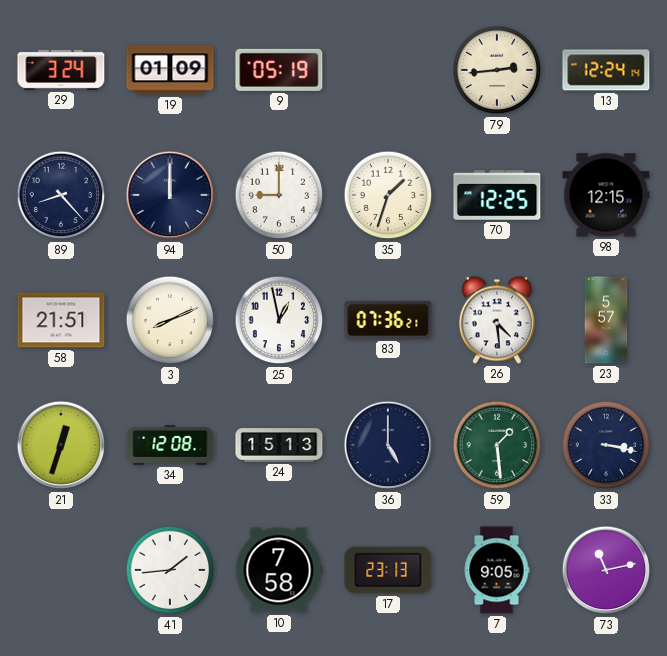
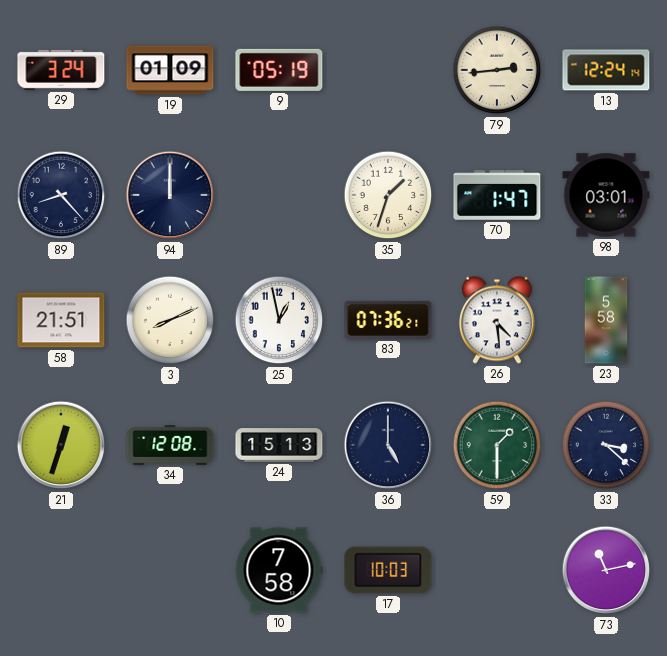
50: 9:00 -> none
70: 12:25 -> 1:47
98: 12:15 -> 03:01
23: 5:57 -> 5:58
59: 1:29 -> 1:30
33: 3:17 -> 3:22
41: 1:44 -> none
17: 23:13 -> 10:03
7: 9:05 -> none
